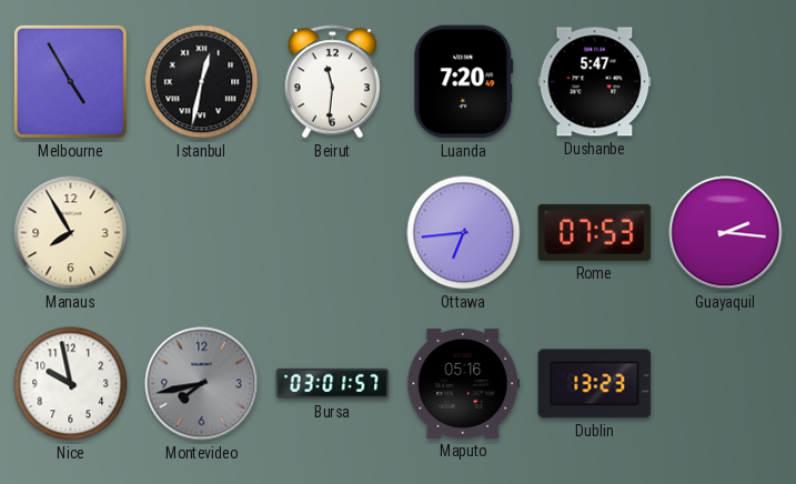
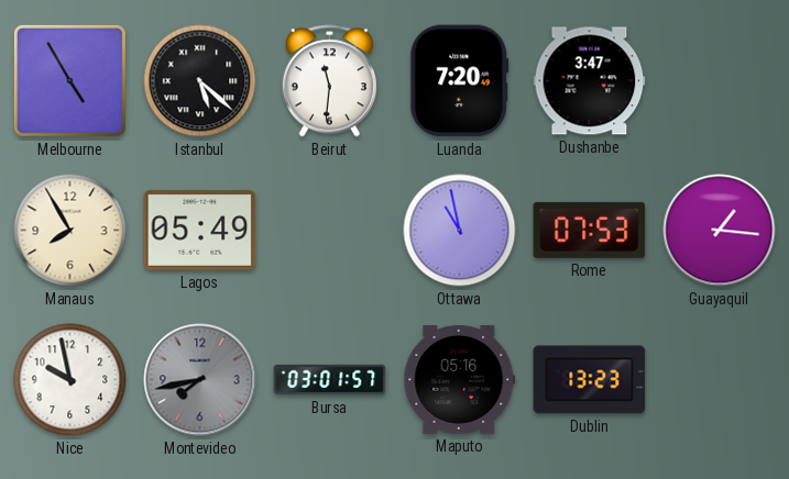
Istanbul: 12:32 -> 5:22
Dushanbe: 5:47 -> 3:47
Lagos: none -> 05:49
Ottawa: 6:44 -> 10:58
Guayaquil: 2:16 -> 1:16
